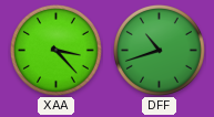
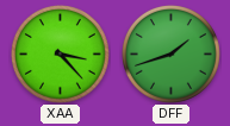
DFF: 10:42 -> 1:42
